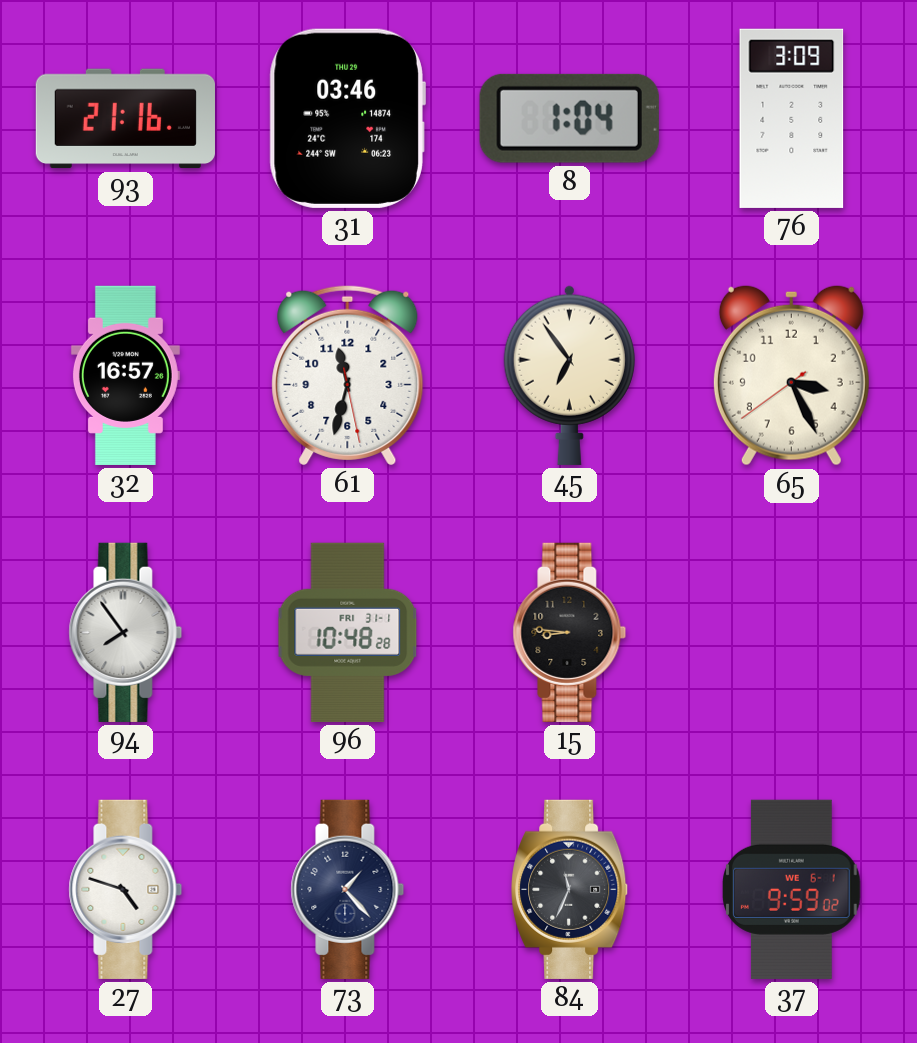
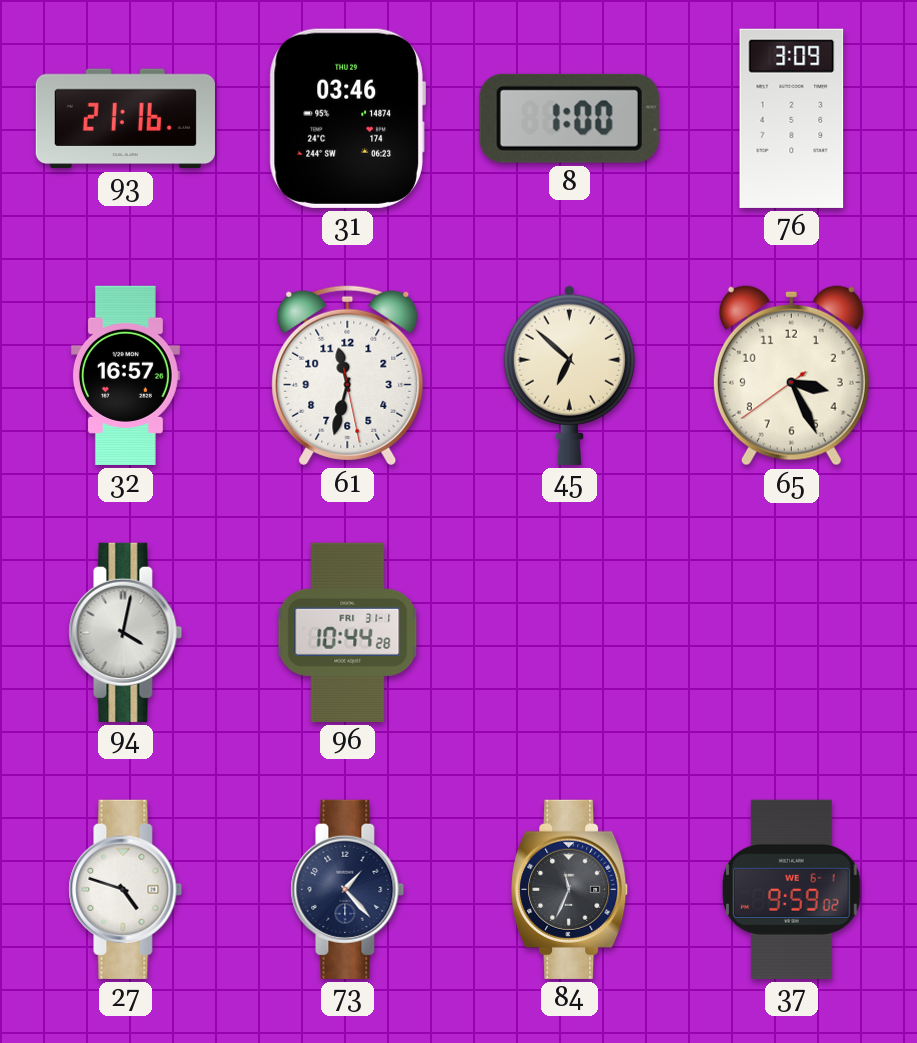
8: 1:04 -> 1:00
45: 6:54 -> 6:52
94: 7:54 -> 4:02
96: 10:48 -> 10:44
15: 8:46 -> none
